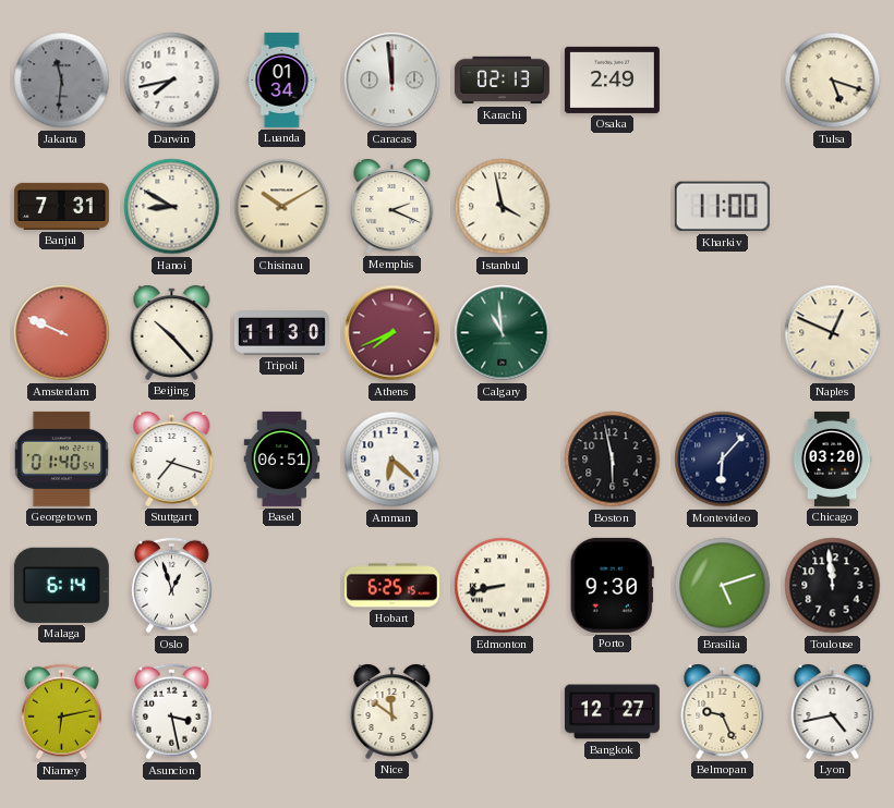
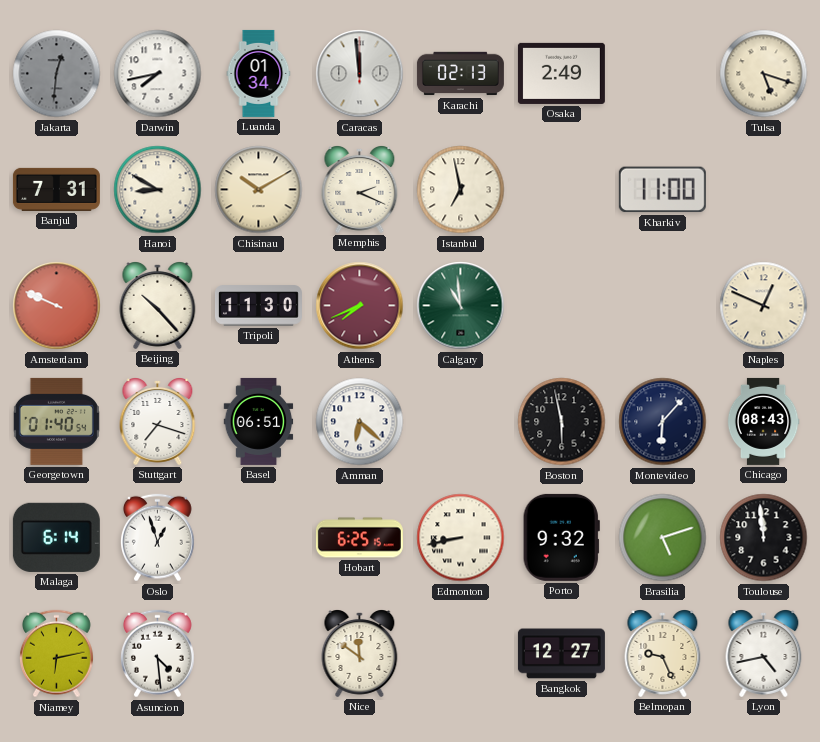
Jakarta: 11:31 -> 12:31
Istanbul: 3:58 -> 6:58
Chicago: 03:20 -> 08:43
Porto: 9:30 -> 9:32
Asuncion: 3:28 -> 4:29
